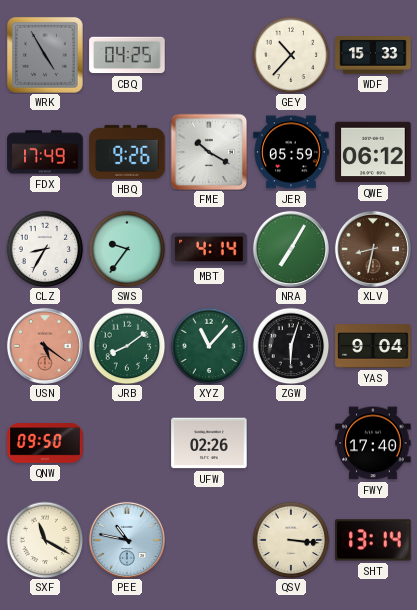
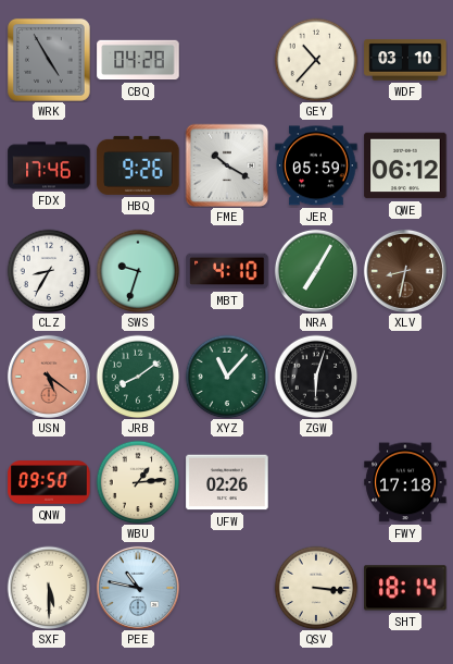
CBQ: 04:25 -> 04:28
WDF: 15:33 -> 03:10
FDX: 17:49 -> 17:46
SWS: 9:36 -> 9:33
MBT: 4:14 -> 4:10
YAS: 9:04 -> none
WBU: none -> 1:14
FWY: 17:40 -> 17:18
SXF: 11:20 -> 5:30
SHT: 13:14 -> 18:14
